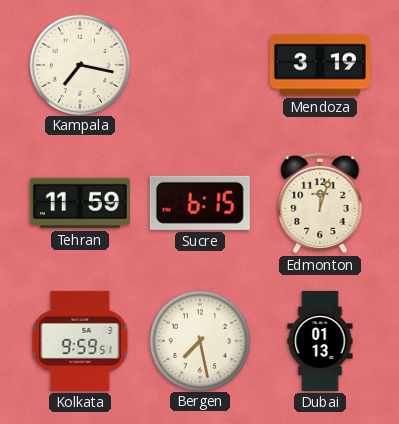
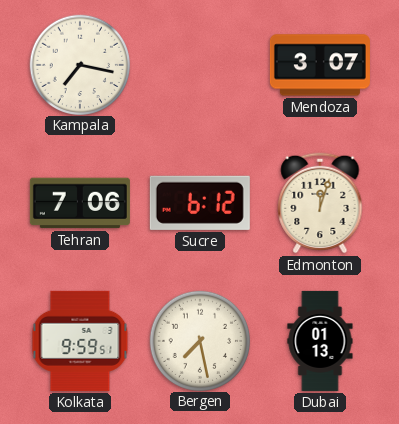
Mendoza: 3:19 -> 3:07
Tehran: 11:59 -> 7:06
Sucre: 6:15 -> 6:12
